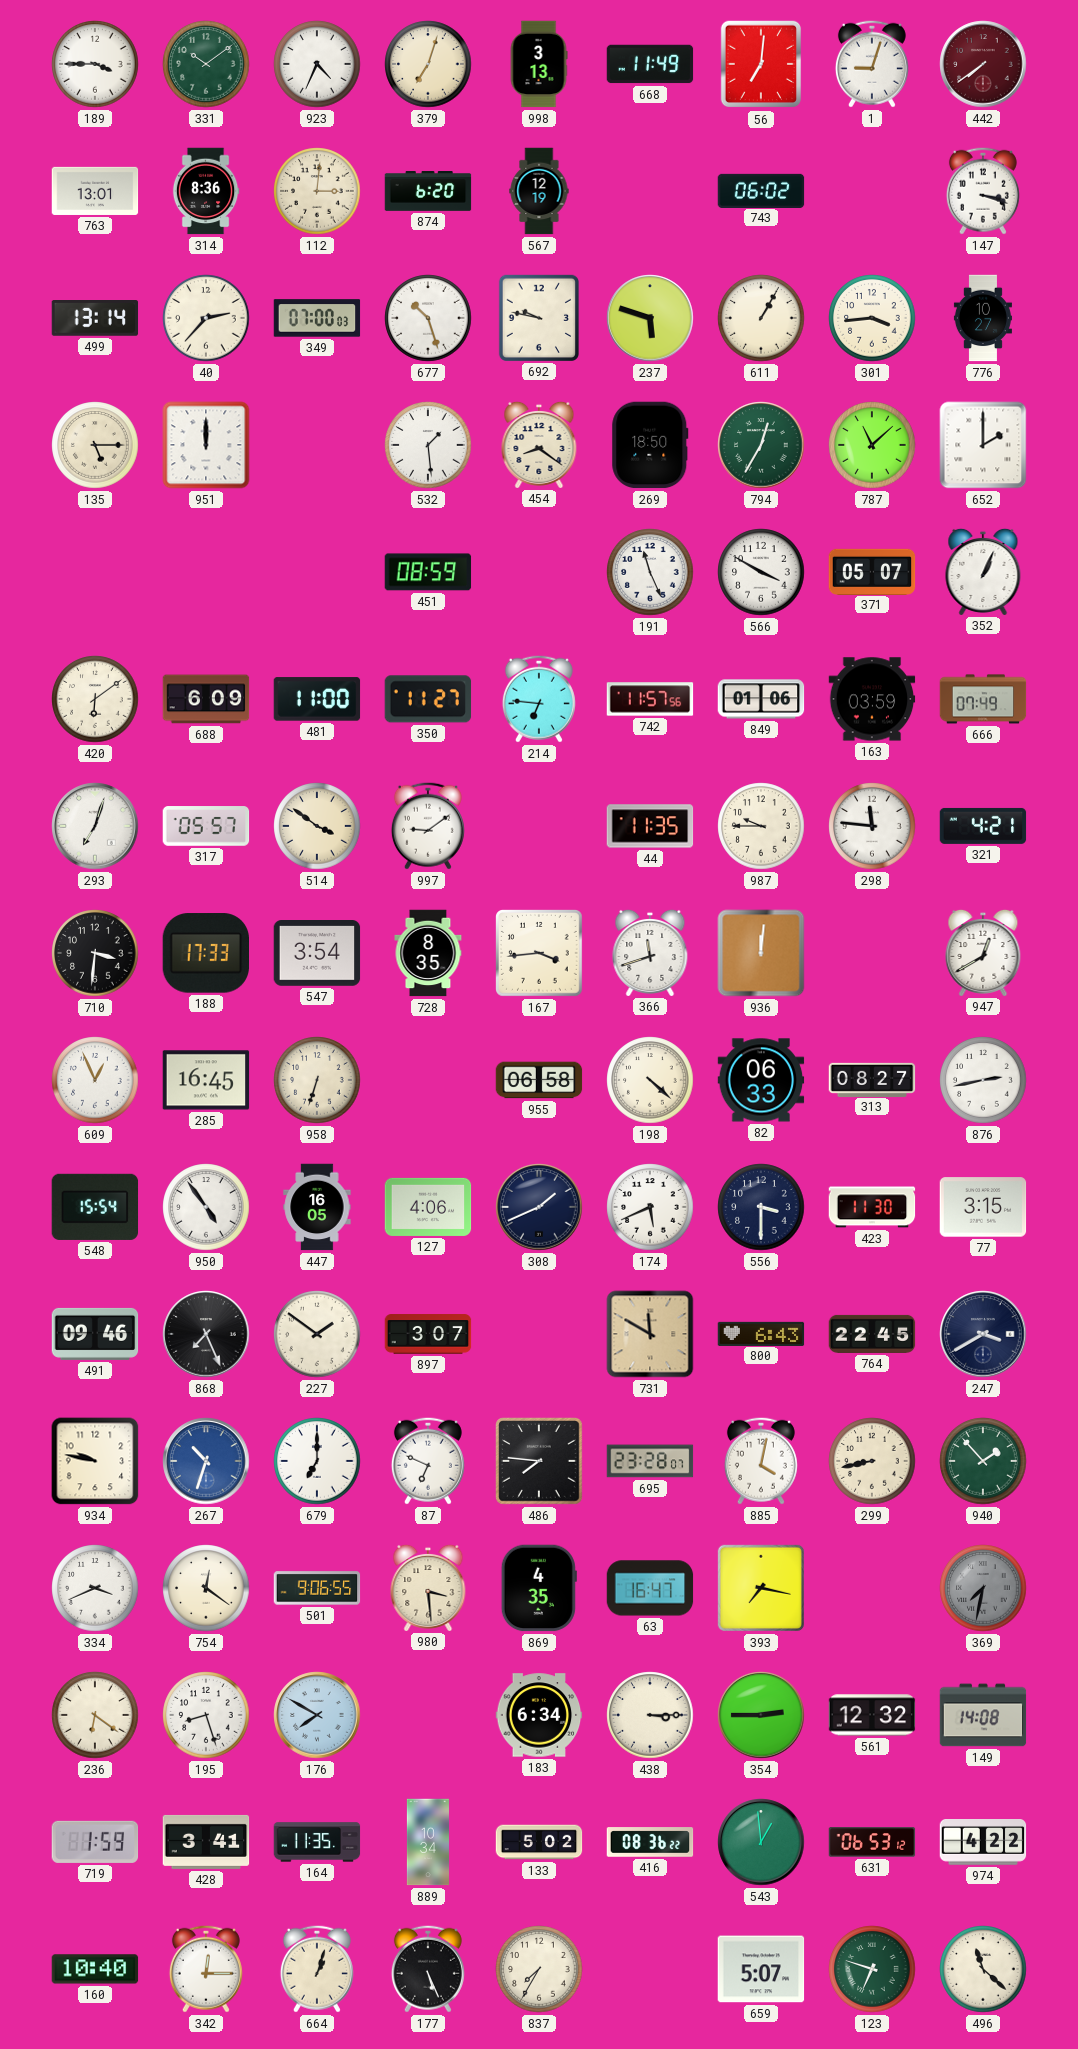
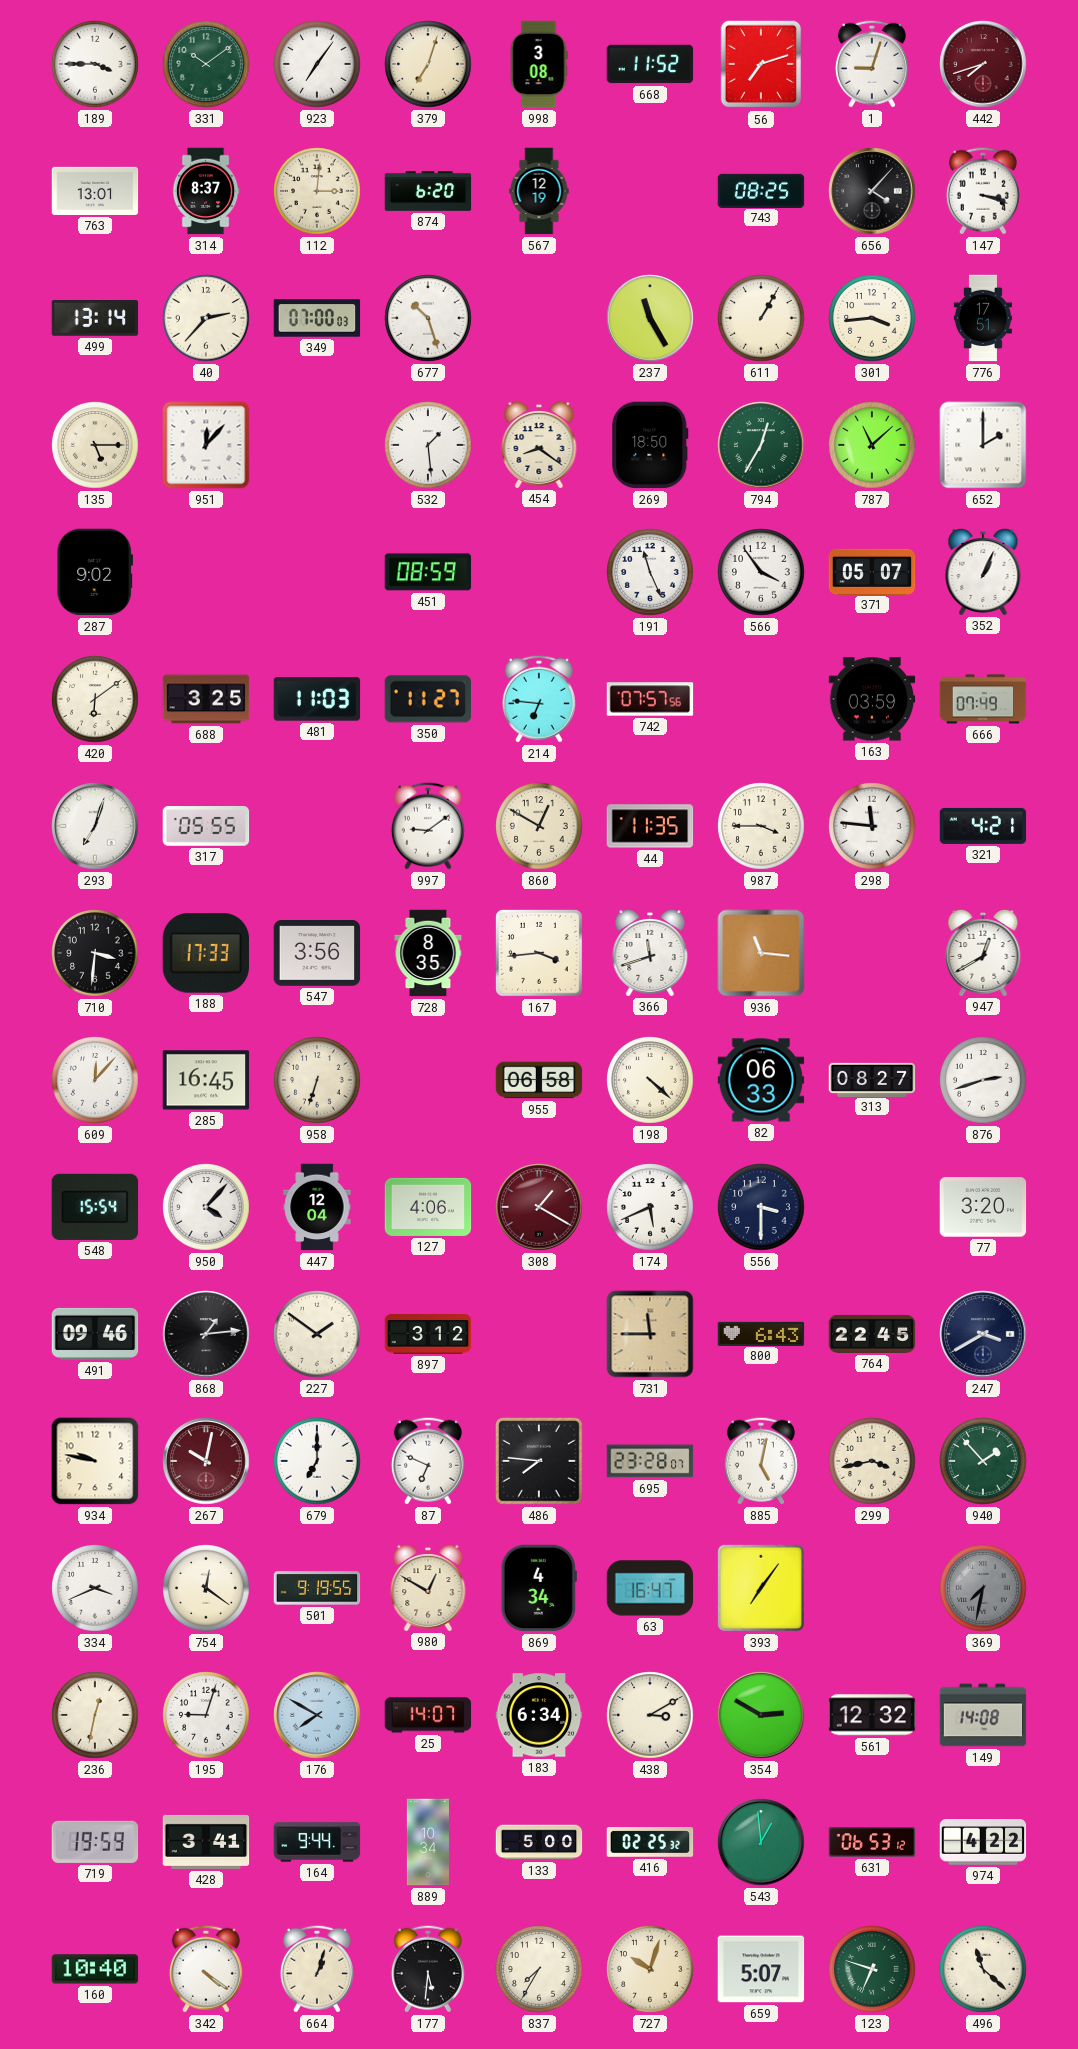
923: 4:34 -> 7:06
998: 3:13 -> 3:08
668: 11:49 -> 11:52
56: 7:01 -> 7:12
442: 7:39 -> 7:42
314: 8:36 -> 8:37
743: 06:02 -> 08:25
656: none -> 4:07
692: 9:47 -> none
237: 5:48 -> 11:25
776: 10:27 -> 17:51
951: 12:00 -> 12:07
287: none -> 9:02
566: 3:50 -> 3:54
688: 6:09 -> 3:25
481: 11:00 -> 11:03
742: 11:57 -> 07:57
849: 01:06 -> none
317: 05:57 -> 05:55
514: 3:51 -> none
860: none -> 12:50
987: 9:45 -> 3:45
547: 3:54 -> 3:56
936: 12:01 -> 11:16
609: 12:56 -> 12:07
876: 2:43 -> 2:42
950: 4:54 -> 4:07
447: 16:05 -> 12:04
308: 1:41 -> 1:20
308 dial: navy -> burgundy
423: 11:30 -> none
77: 3:15 -> 3:20
868: 7:26 -> 1:14
897: 3:07 -> 3:12
731: 11:50 -> 11:45
267: 10:33 -> 10:02
267 dial: blue -> burgundy
885: 4:02 -> 5:02
299: 8:43 -> 3:43
501: 9:06 -> 9:19
980: 3:29 -> 12:50
869: 4:35 -> 4:34
393: 7:17 -> 7:06
236: 6:21 -> 12:32
195: 8:27 -> 9:03
25: none -> 14:07
438: 3:15 -> 3:10
354: 2:45 -> 2:50
719: 1:59 -> 19:59
164: 11:35 -> 9:44
133: 5:02 -> 5:00
416: 08:36 -> 02:25
342: 12:15 -> 4:21
177: 5:26 -> 5:31
727: none -> 10:03
